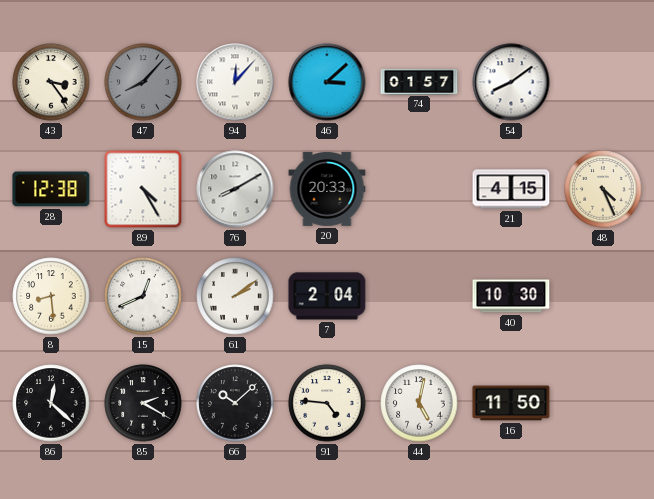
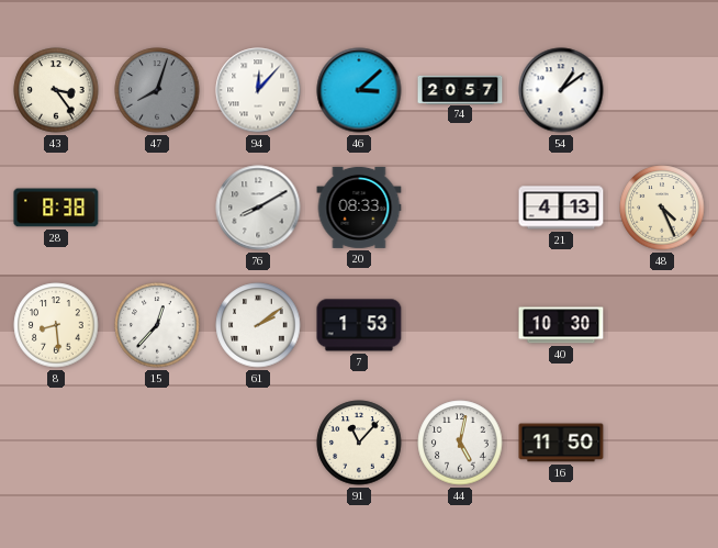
47: 8:07 -> 8:03
74: 01:57 -> 20:57
54: 8:09 -> 1:09
28: 12:38 -> 8:38
89: 4:25 -> none
20: 20:33 -> 08:33
21: 4:15 -> 4:13
15: 12:41 -> 12:37
7: 2:04 -> 1:53
86: 12:22 -> none
85: 2:20 -> none
66: 10:08 -> none
91: 4:46 -> 11:07
